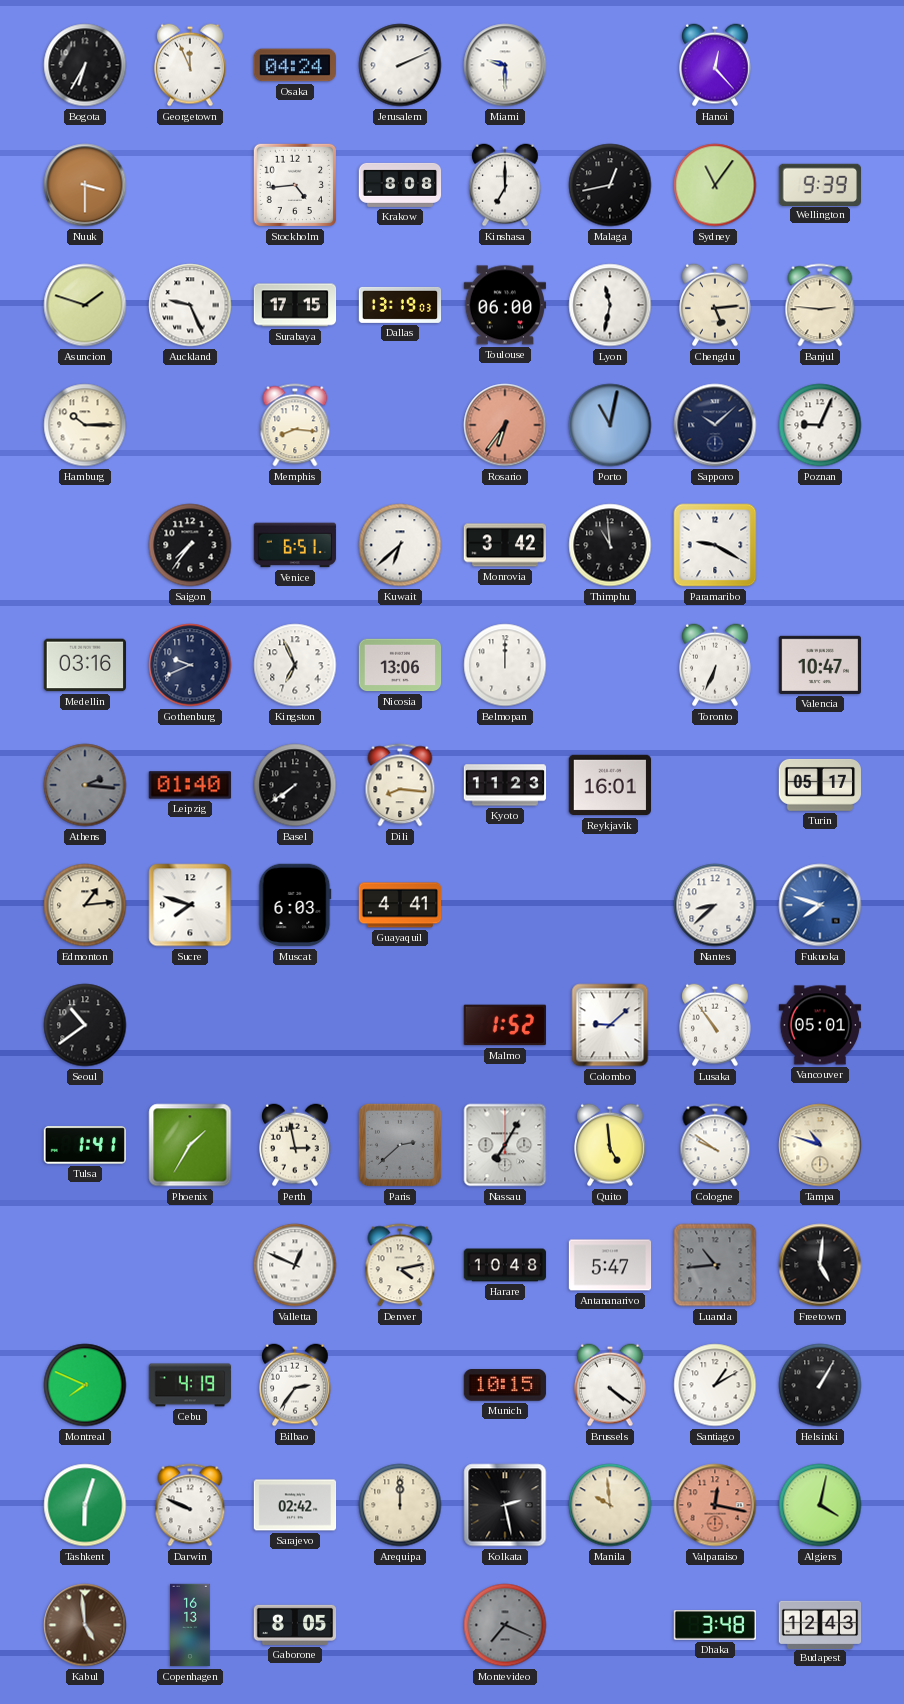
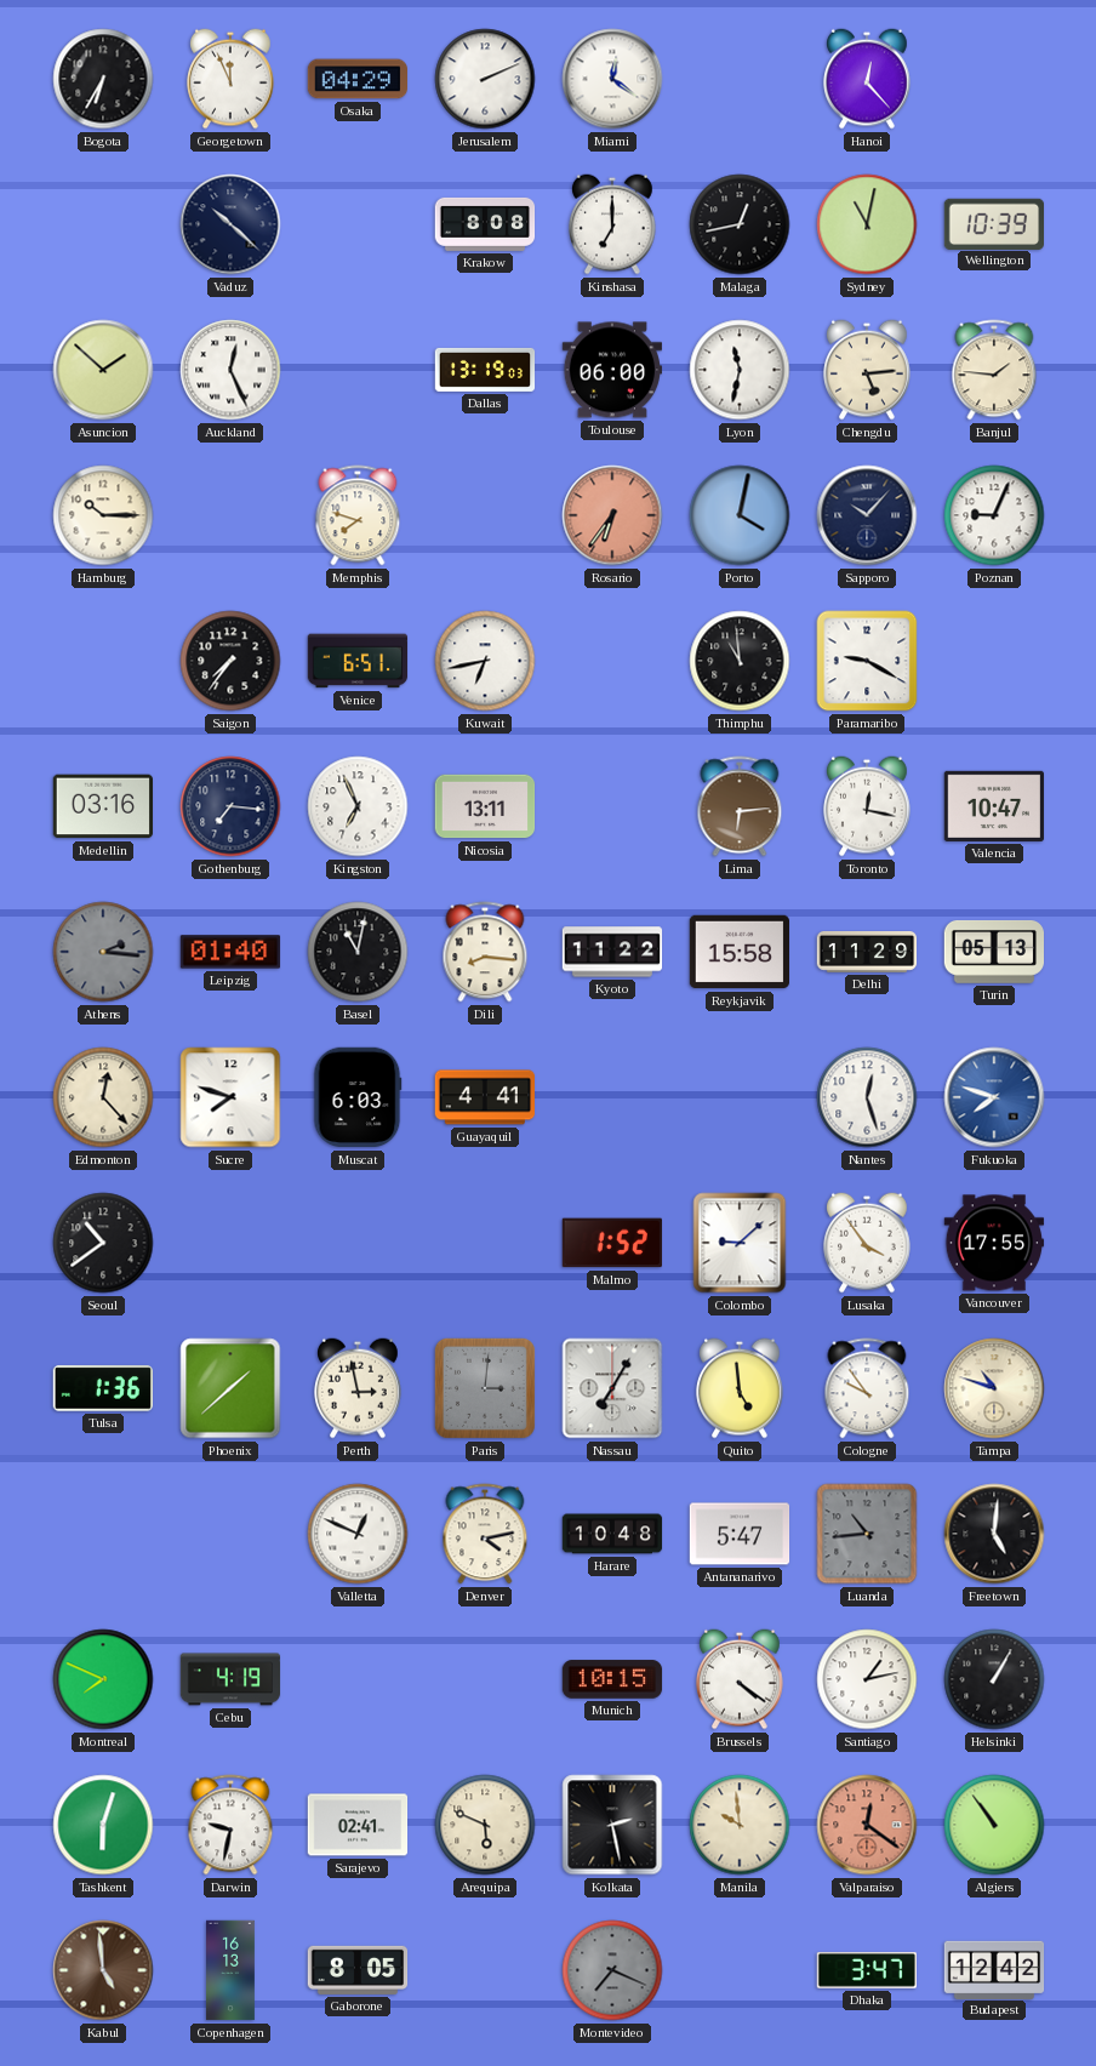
Osaka: 04:24 -> 04:29
Miami: 9:30 -> 12:21
Nuuk: 3:30 -> none
Vaduz: none -> 10:22
Stockholm: 4:44 -> none
Sydney: 11:06 -> 11:02
Wellington: 9:39 -> 10:39
Asuncion: 1:48 -> 1:52
Auckland: 9:26 -> 12:26
Surabaya: 17:15 -> none
Banjul: 2:46 -> 1:46
Memphis: 8:16 -> 7:48
Porto: 11:02 -> 4:02
Sapporo: 10:08 -> 10:07
Kuwait: 6:38 -> 6:43
Monrovia: 3:42 -> none
Gothenburg: 9:41 -> 7:16
Nicosia: 13:06 -> 13:11
Belmopan: 12:00 -> none
Lima: none -> 6:14
Toronto: 6:34 -> 12:17
Basel: 7:39 -> 11:02
Kyoto: 11:23 -> 11:22
Reykjavik: 16:01 -> 15:58
Delhi: none -> 11:29
Turin: 05:17 -> 05:13
Edmonton: 1:14 -> 12:23
Nantes: 8:38 -> 12:27
Lusaka: 10:54 -> 3:54
Vancouver: 05:01 -> 17:55
Tulsa: 1:41 -> 1:36
Phoenix: 1:35 -> 1:38
Paris: 2:38 -> 3:01
Cologne: 9:51 -> 9:54
Bilbao: 2:36 -> none
Santiago: 1:10 -> 1:13
Darwin: 9:49 -> 9:32
Sarajevo: 02:42 -> 02:41
Arequipa: 12:00 -> 5:49
Valparaiso: 12:17 -> 12:21
Algiers: 4:02 -> 10:54
Dhaka: 3:48 -> 3:47
Budapest: 12:43 -> 12:42
